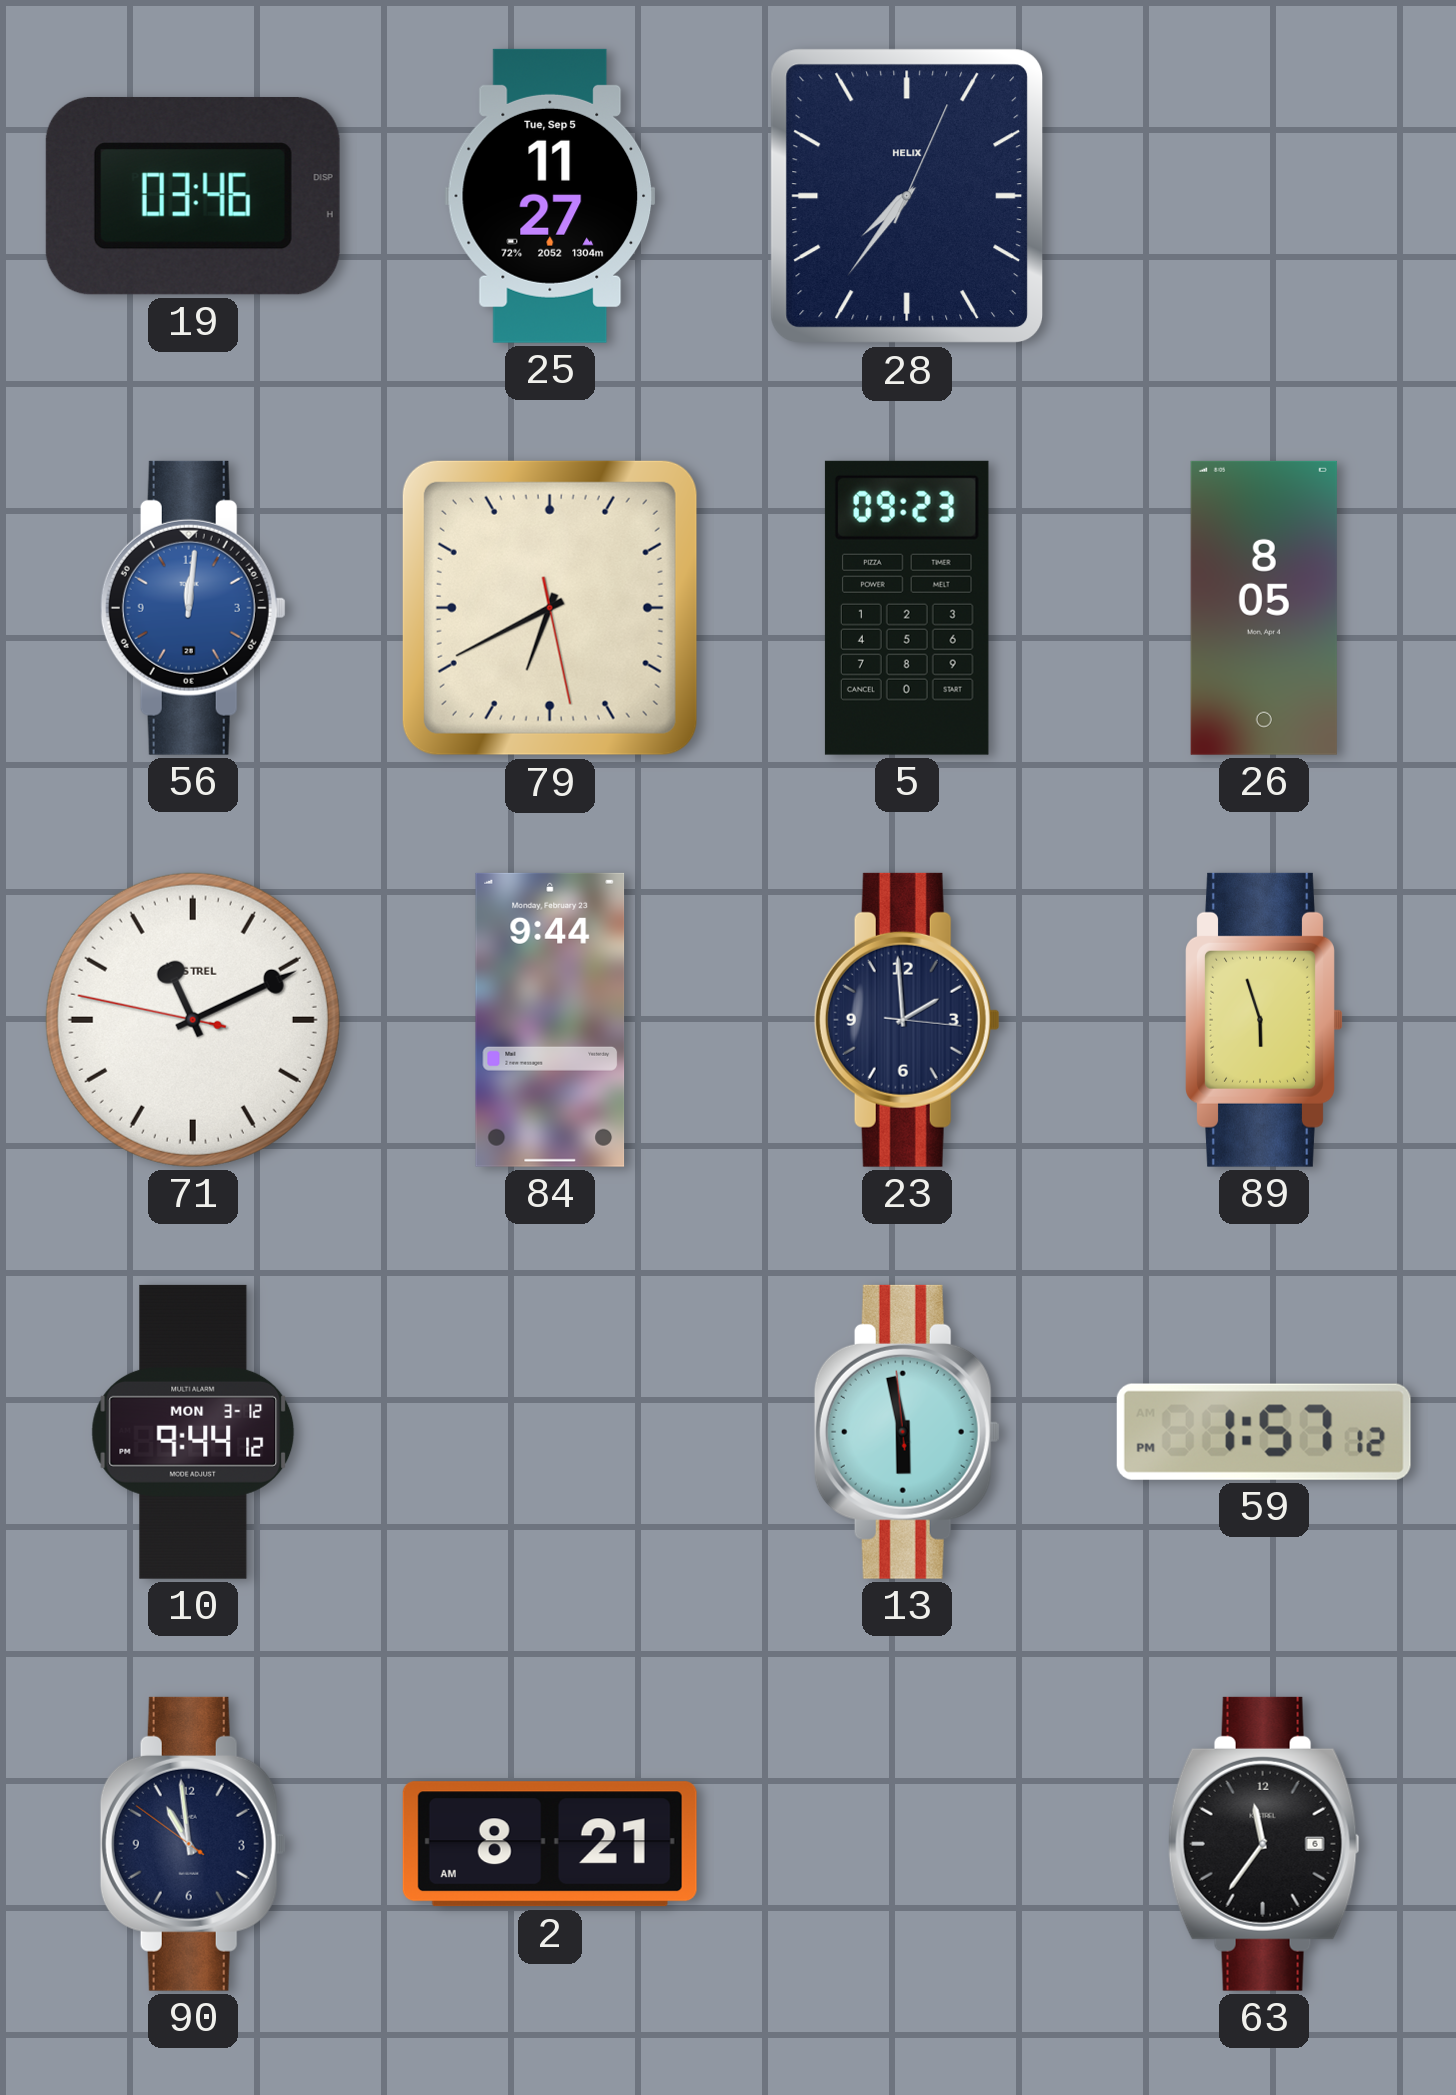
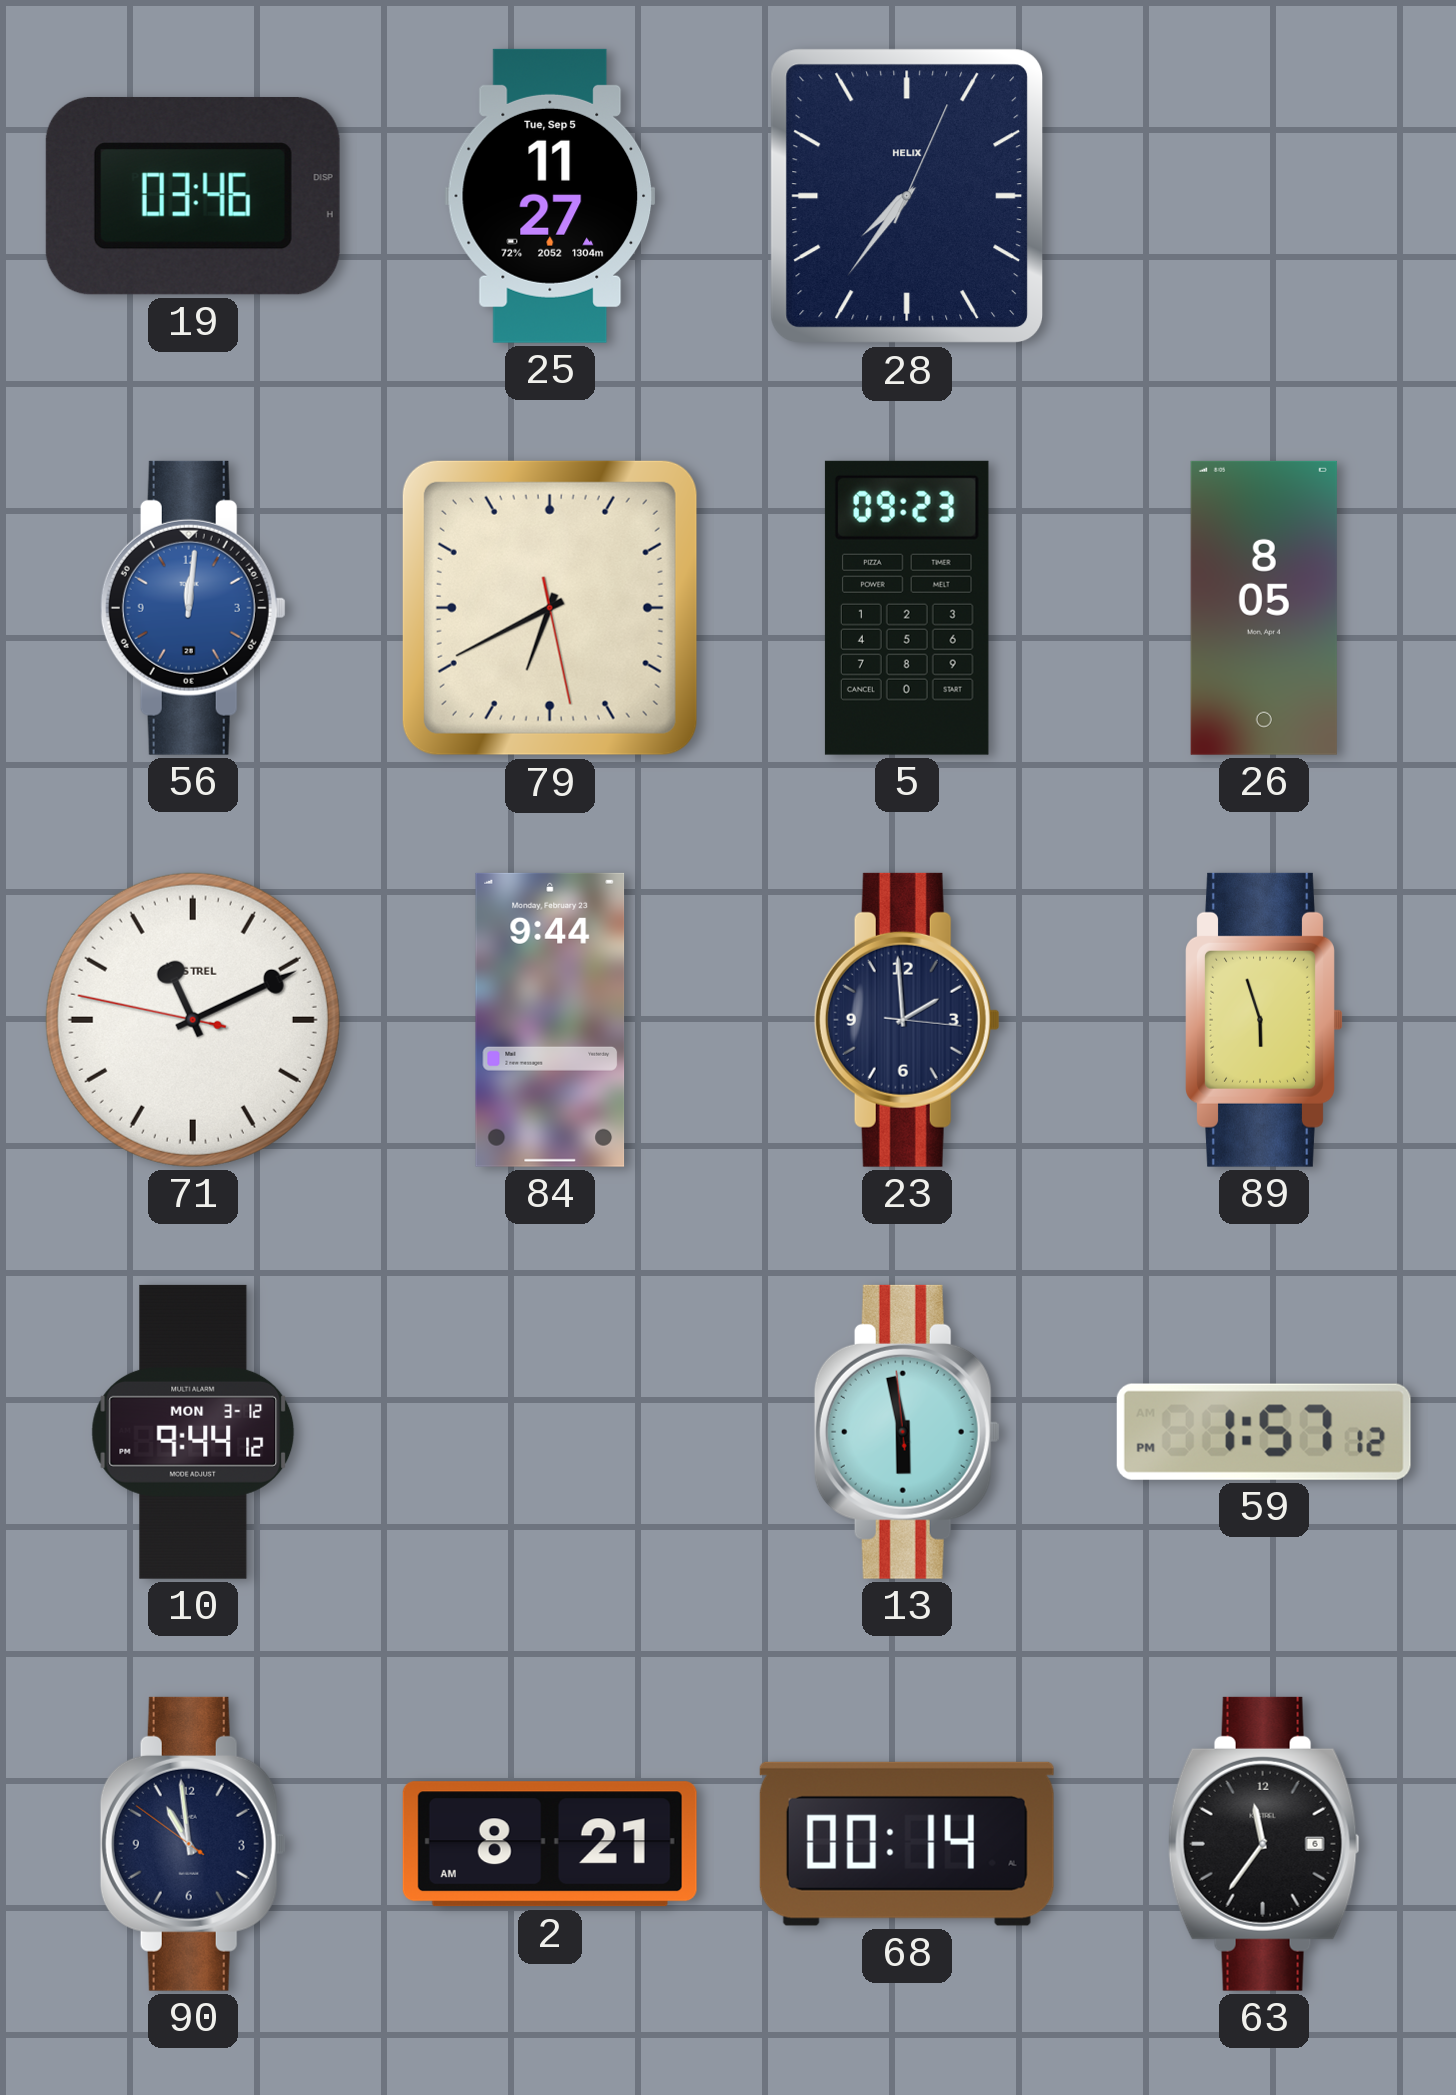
68: none -> 00:14
